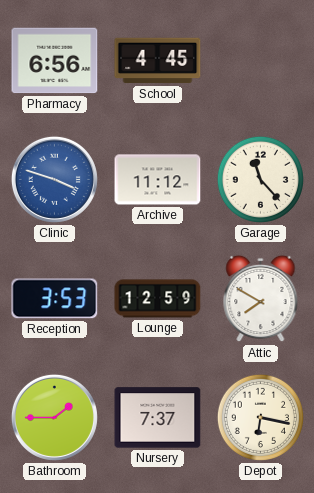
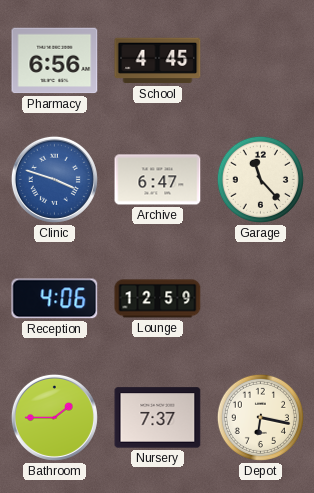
Archive: 11:12 -> 6:47
Reception: 3:53 -> 4:06
Attic: 7:50 -> none
